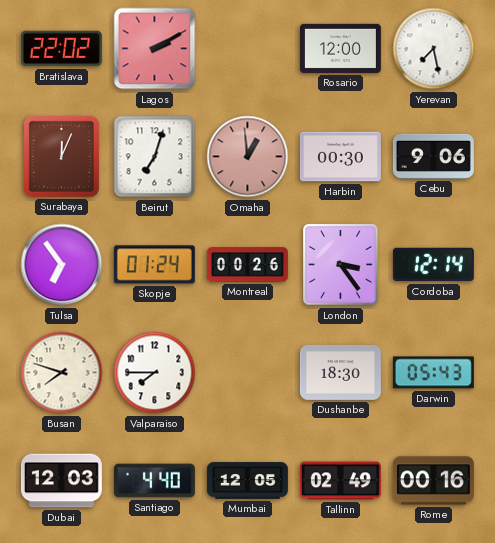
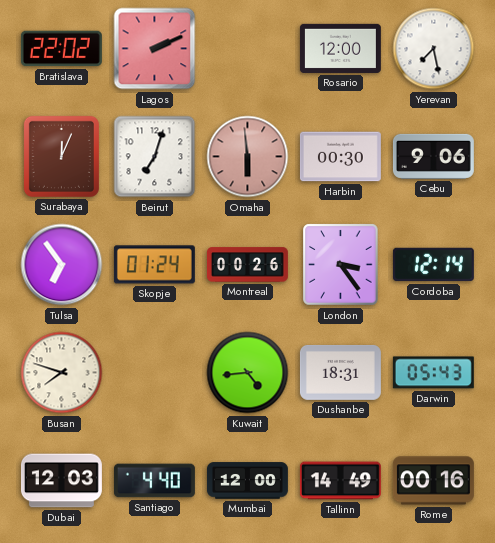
Lagos: 2:10 -> 2:11
Omaha: 12:59 -> 5:59
Valparaiso: 7:45 -> none
Kuwait: none -> 4:44
Dushanbe: 18:30 -> 18:31
Mumbai: 12:05 -> 12:00
Tallinn: 02:49 -> 14:49
